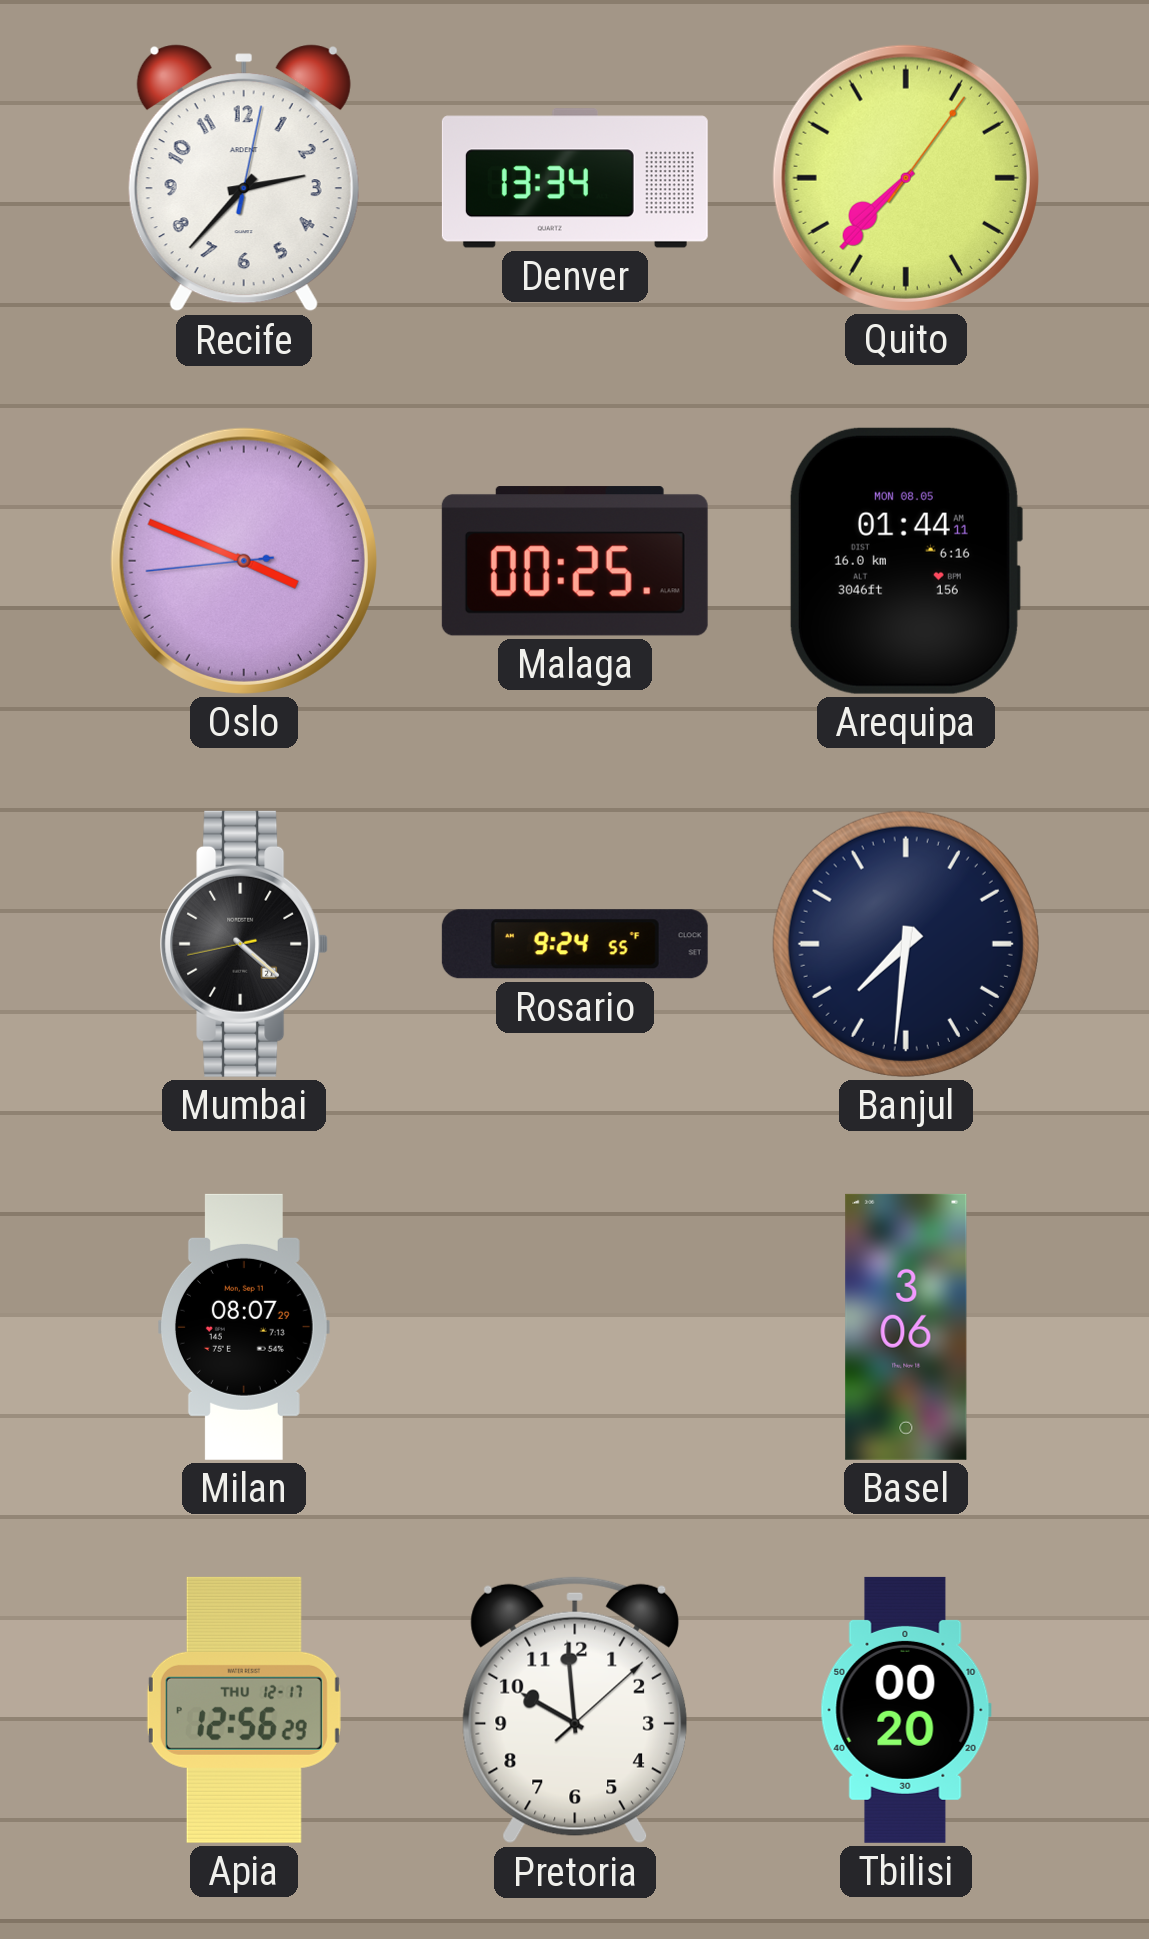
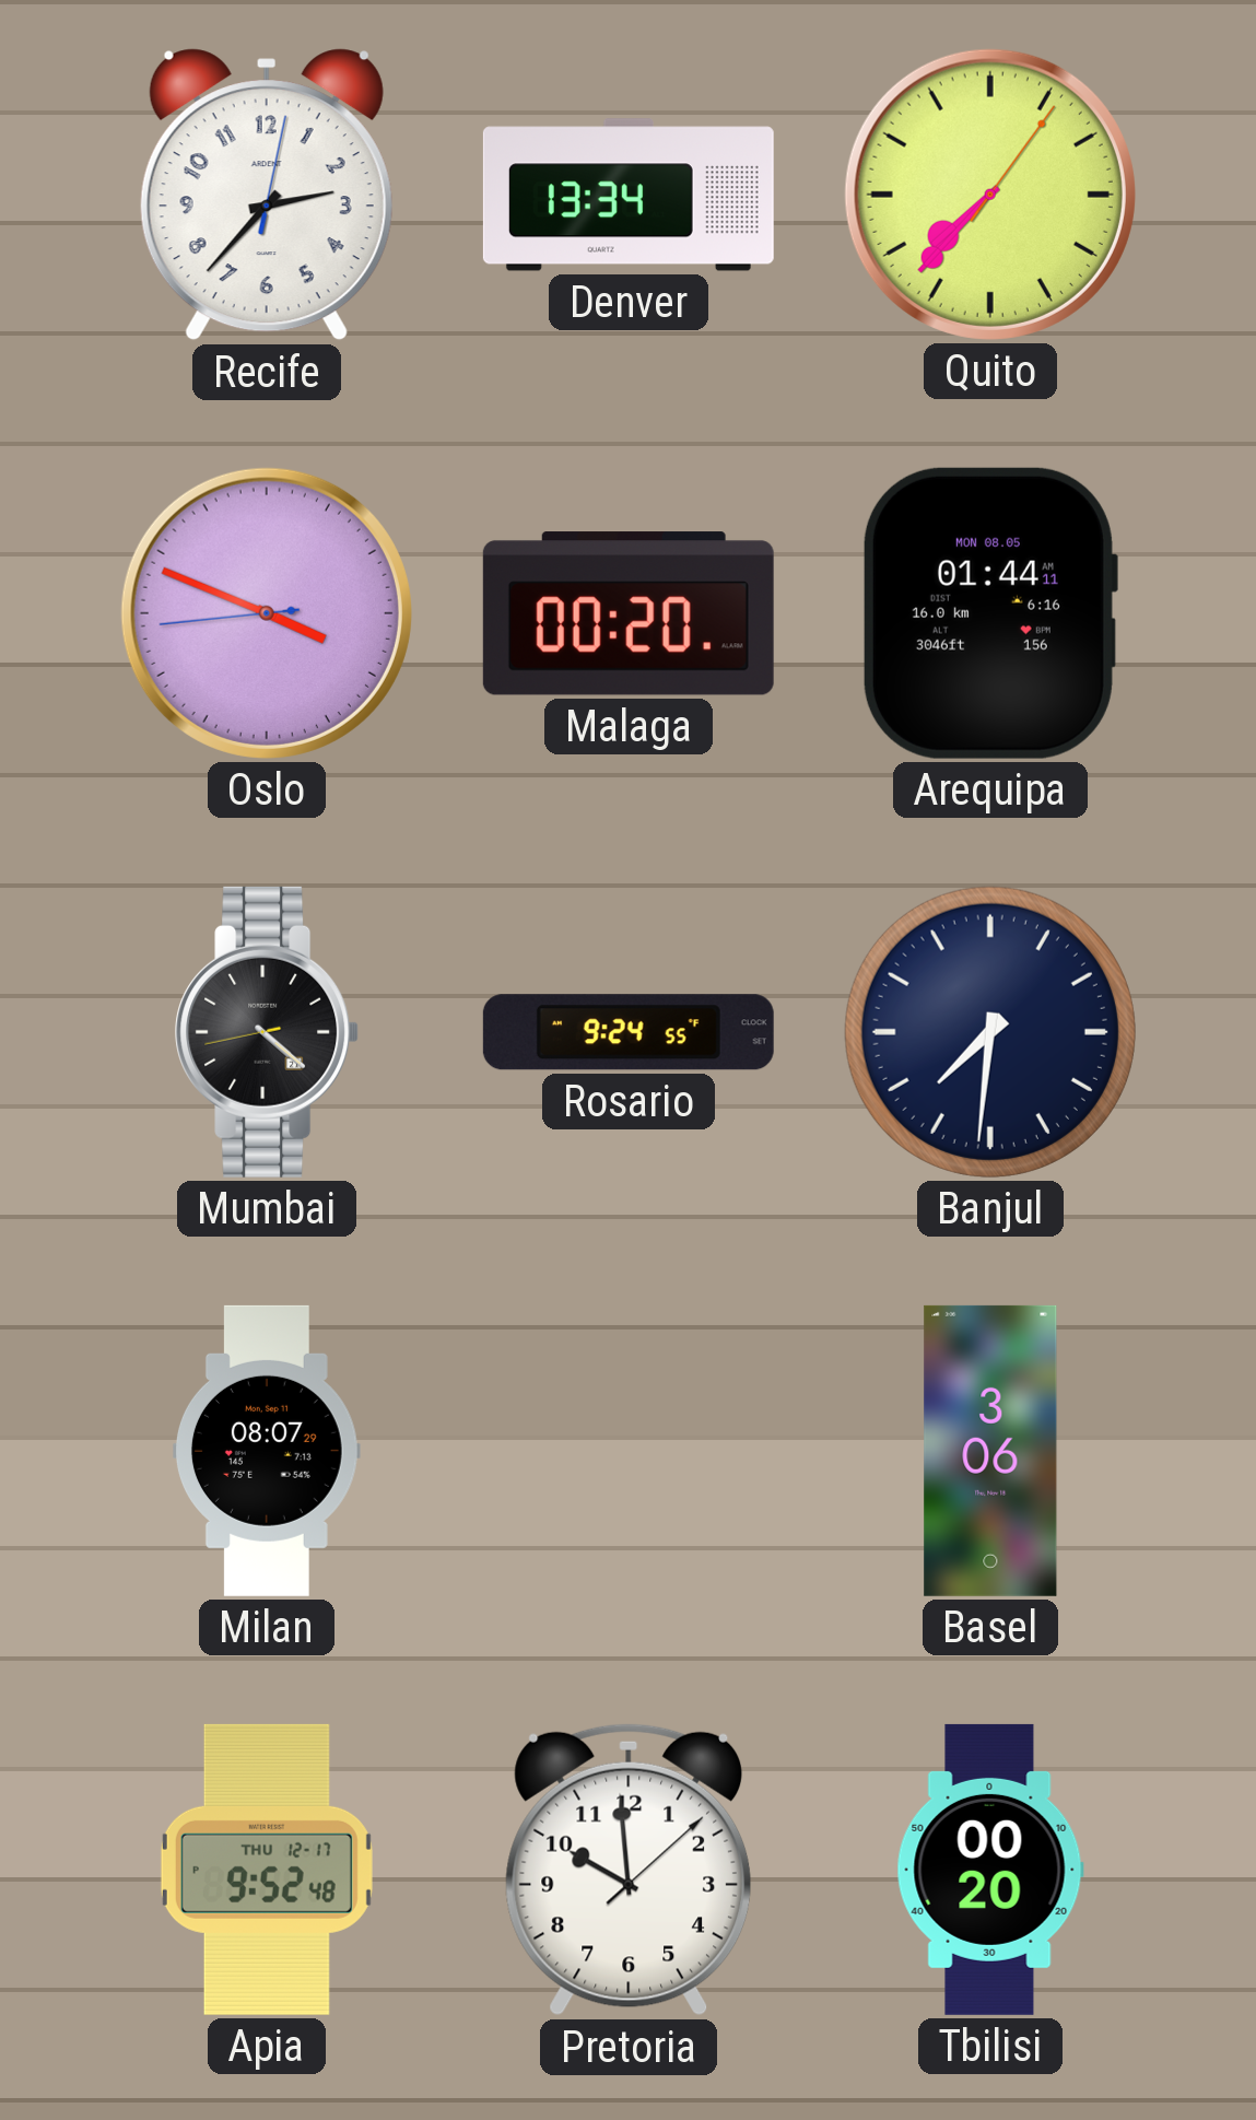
Malaga: 00:25 -> 00:20
Apia: 12:56 -> 9:52
